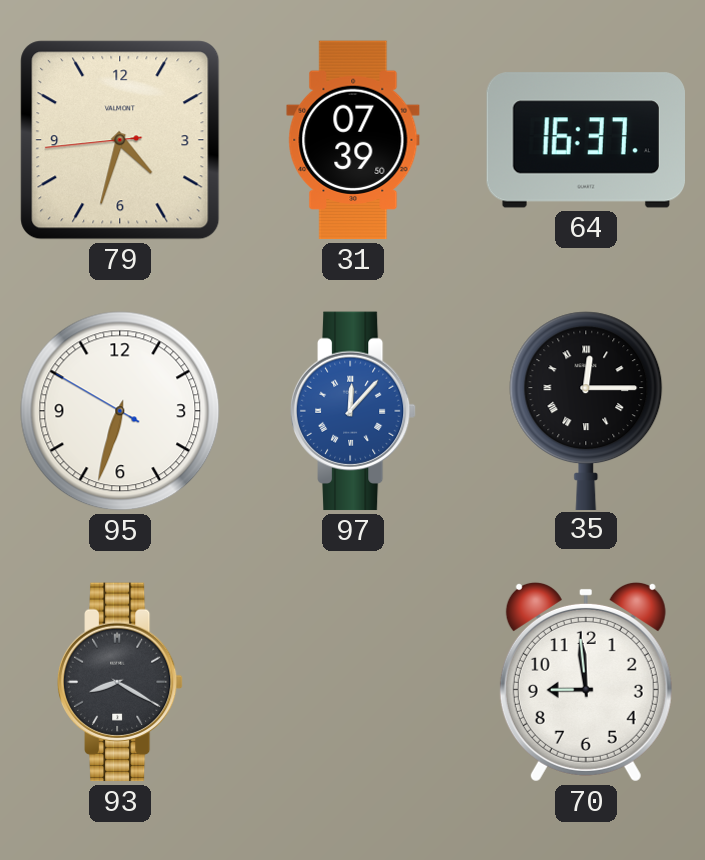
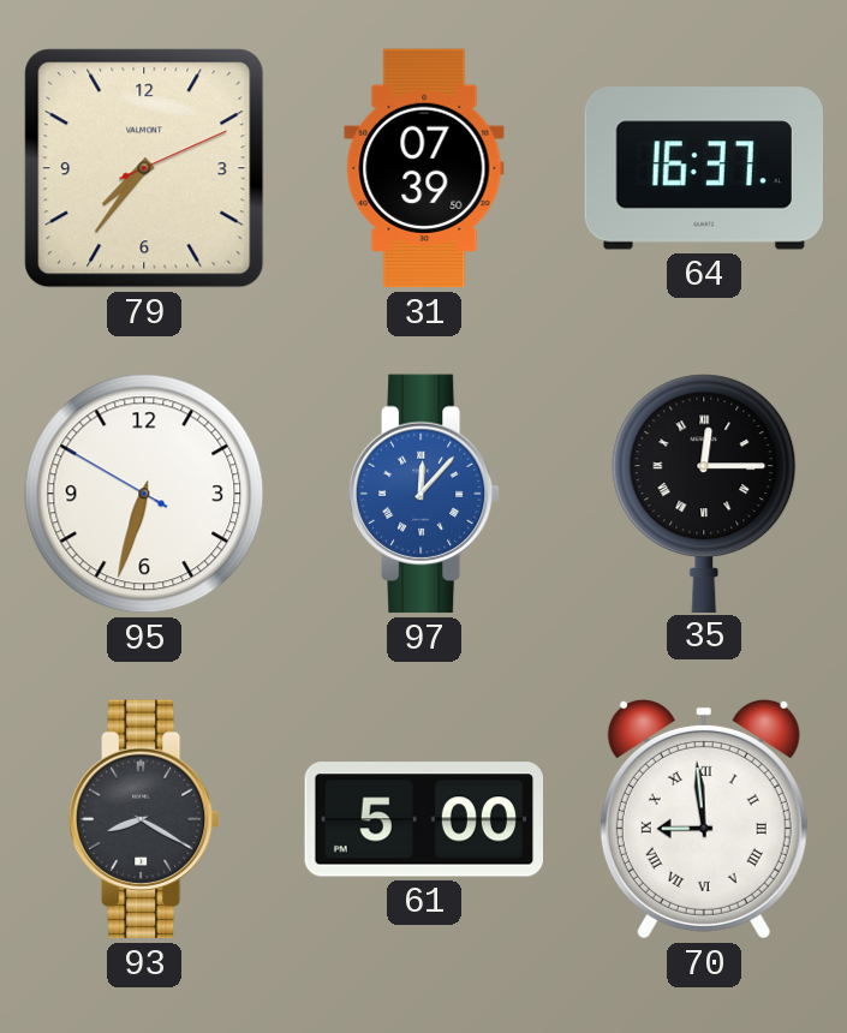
79: 4:32 -> 7:36
61: none -> 5:00
70 numerals: Arabic -> Roman
